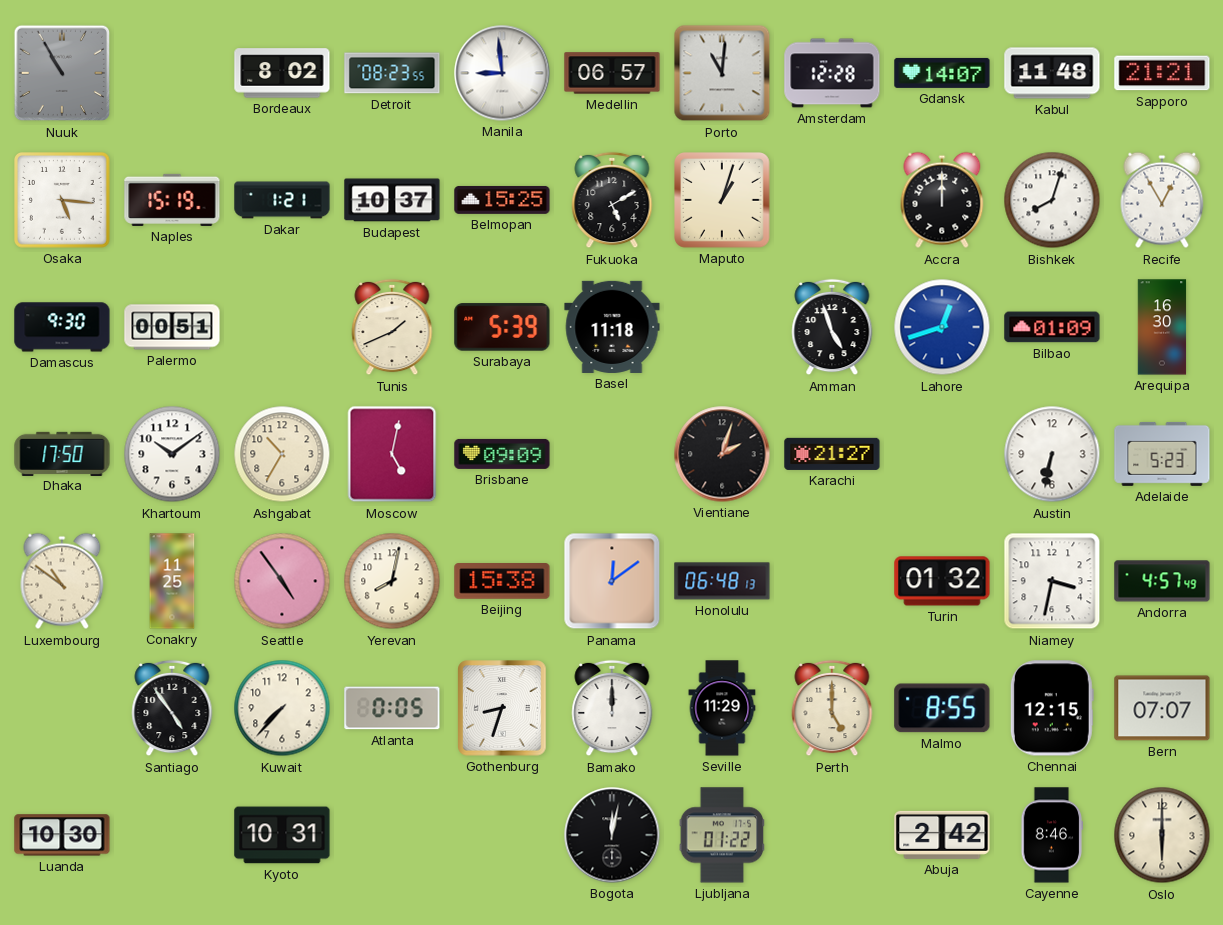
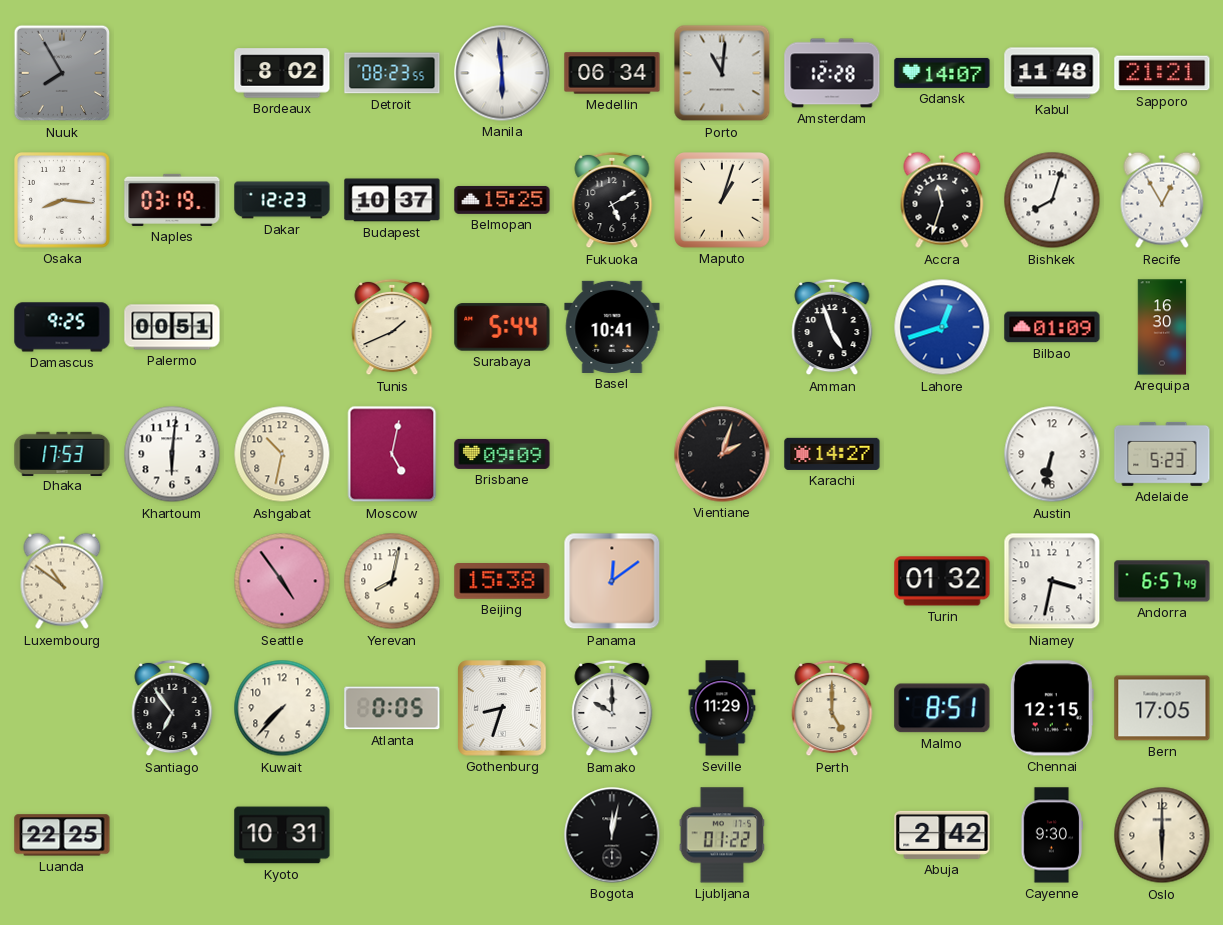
Nuuk: 10:55 -> 7:55
Manila: 8:59 -> 5:59
Medellin: 06:57 -> 06:34
Osaka: 5:16 -> 8:16
Naples: 15:19 -> 03:19
Dakar: 1:21 -> 12:23
Accra: 12:00 -> 11:33
Damascus: 9:30 -> 9:25
Surabaya: 5:39 -> 5:44
Basel: 11:18 -> 10:41
Dhaka: 17:50 -> 17:53
Khartoum: 10:09 -> 6:01
Ashgabat: 10:35 -> 10:32
Karachi: 21:27 -> 14:27
Conakry: 11:25 -> none
Honolulu: 06:48 -> none
Andorra: 4:57 -> 6:57
Santiago: 4:54 -> 6:54
Bamako: 12:00 -> 10:00
Malmo: 8:55 -> 8:51
Bern: 07:07 -> 17:05
Luanda: 10:30 -> 22:25
Cayenne: 8:46 -> 9:30
